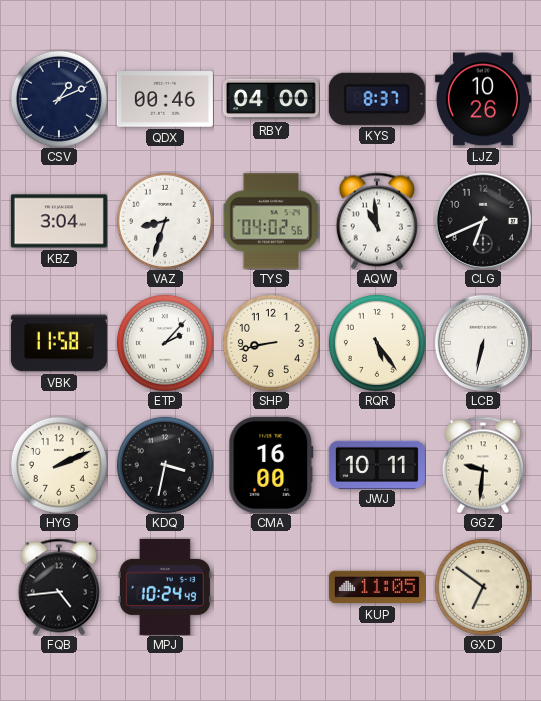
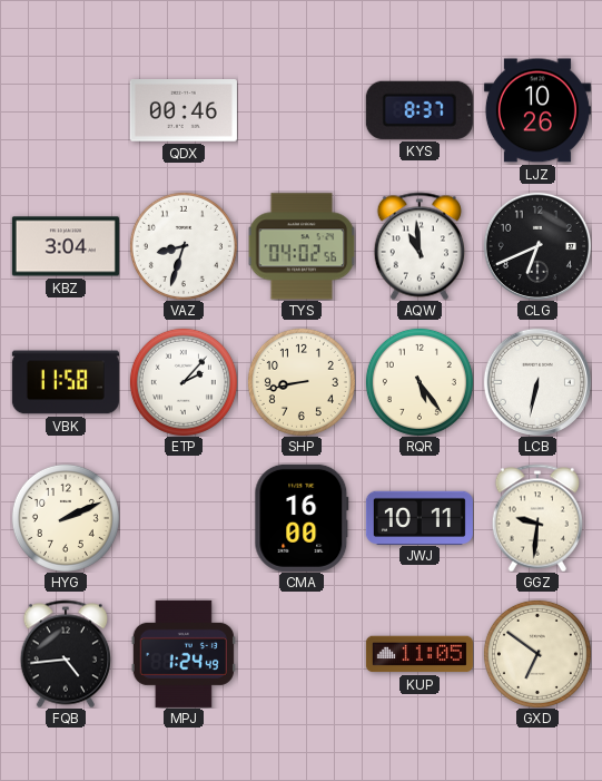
CSV: 1:11 -> none
RBY: 04:00 -> none
KDQ: 3:32 -> none
MPJ: 10:24 -> 1:24
